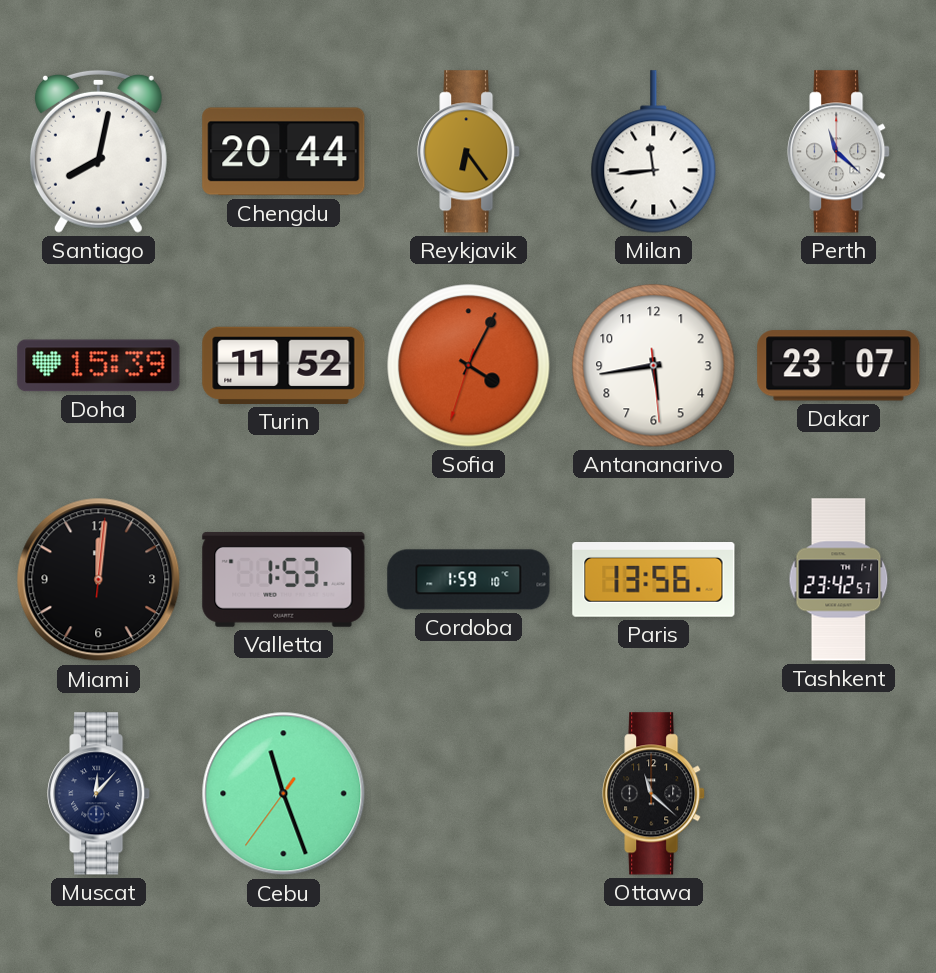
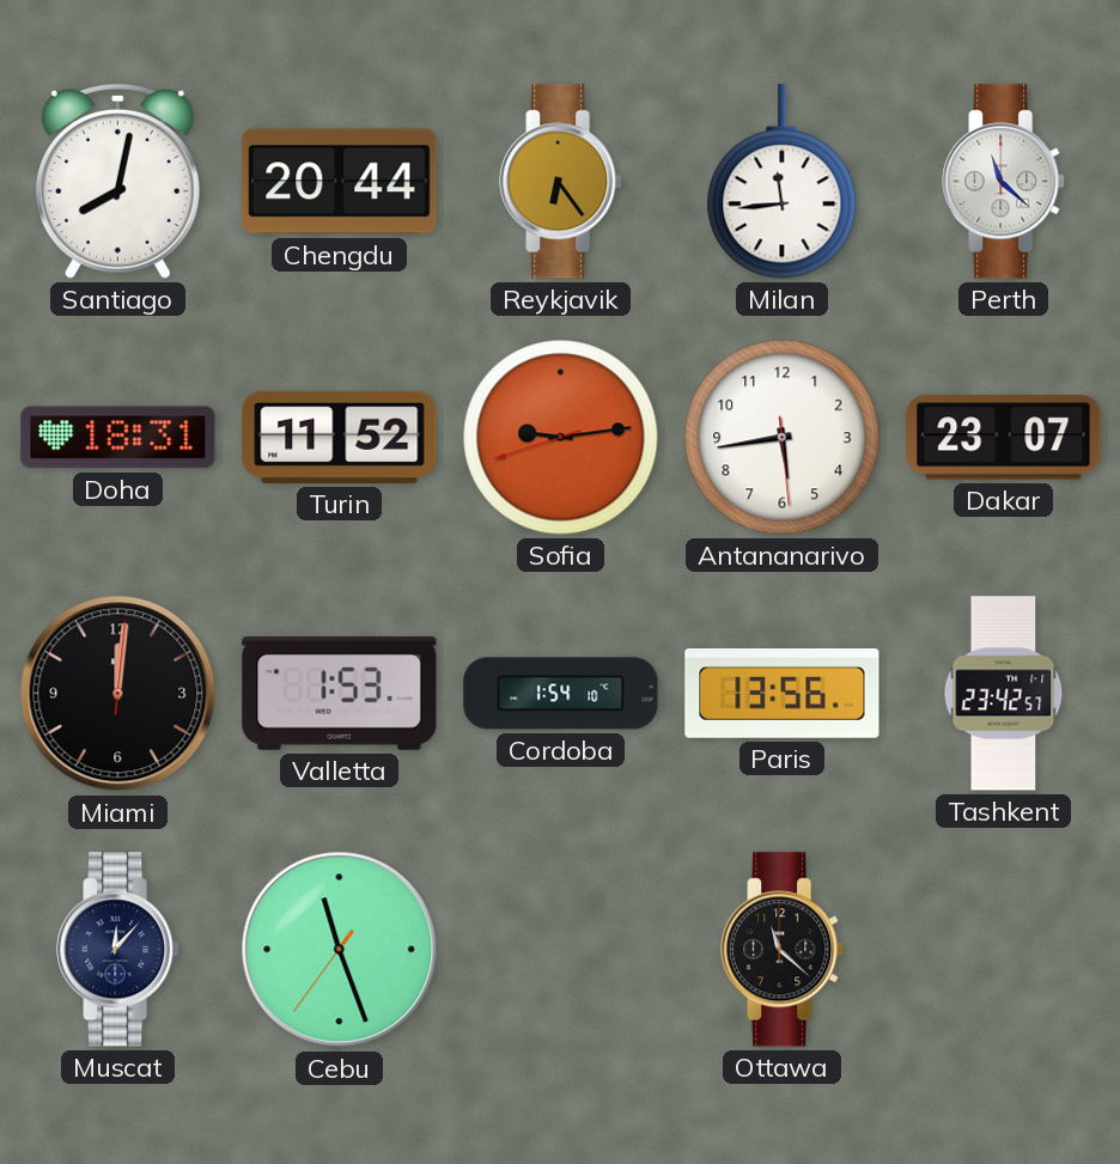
Doha: 15:39 -> 18:31
Sofia: 4:04 -> 9:13
Cordoba: 1:59 -> 1:54
